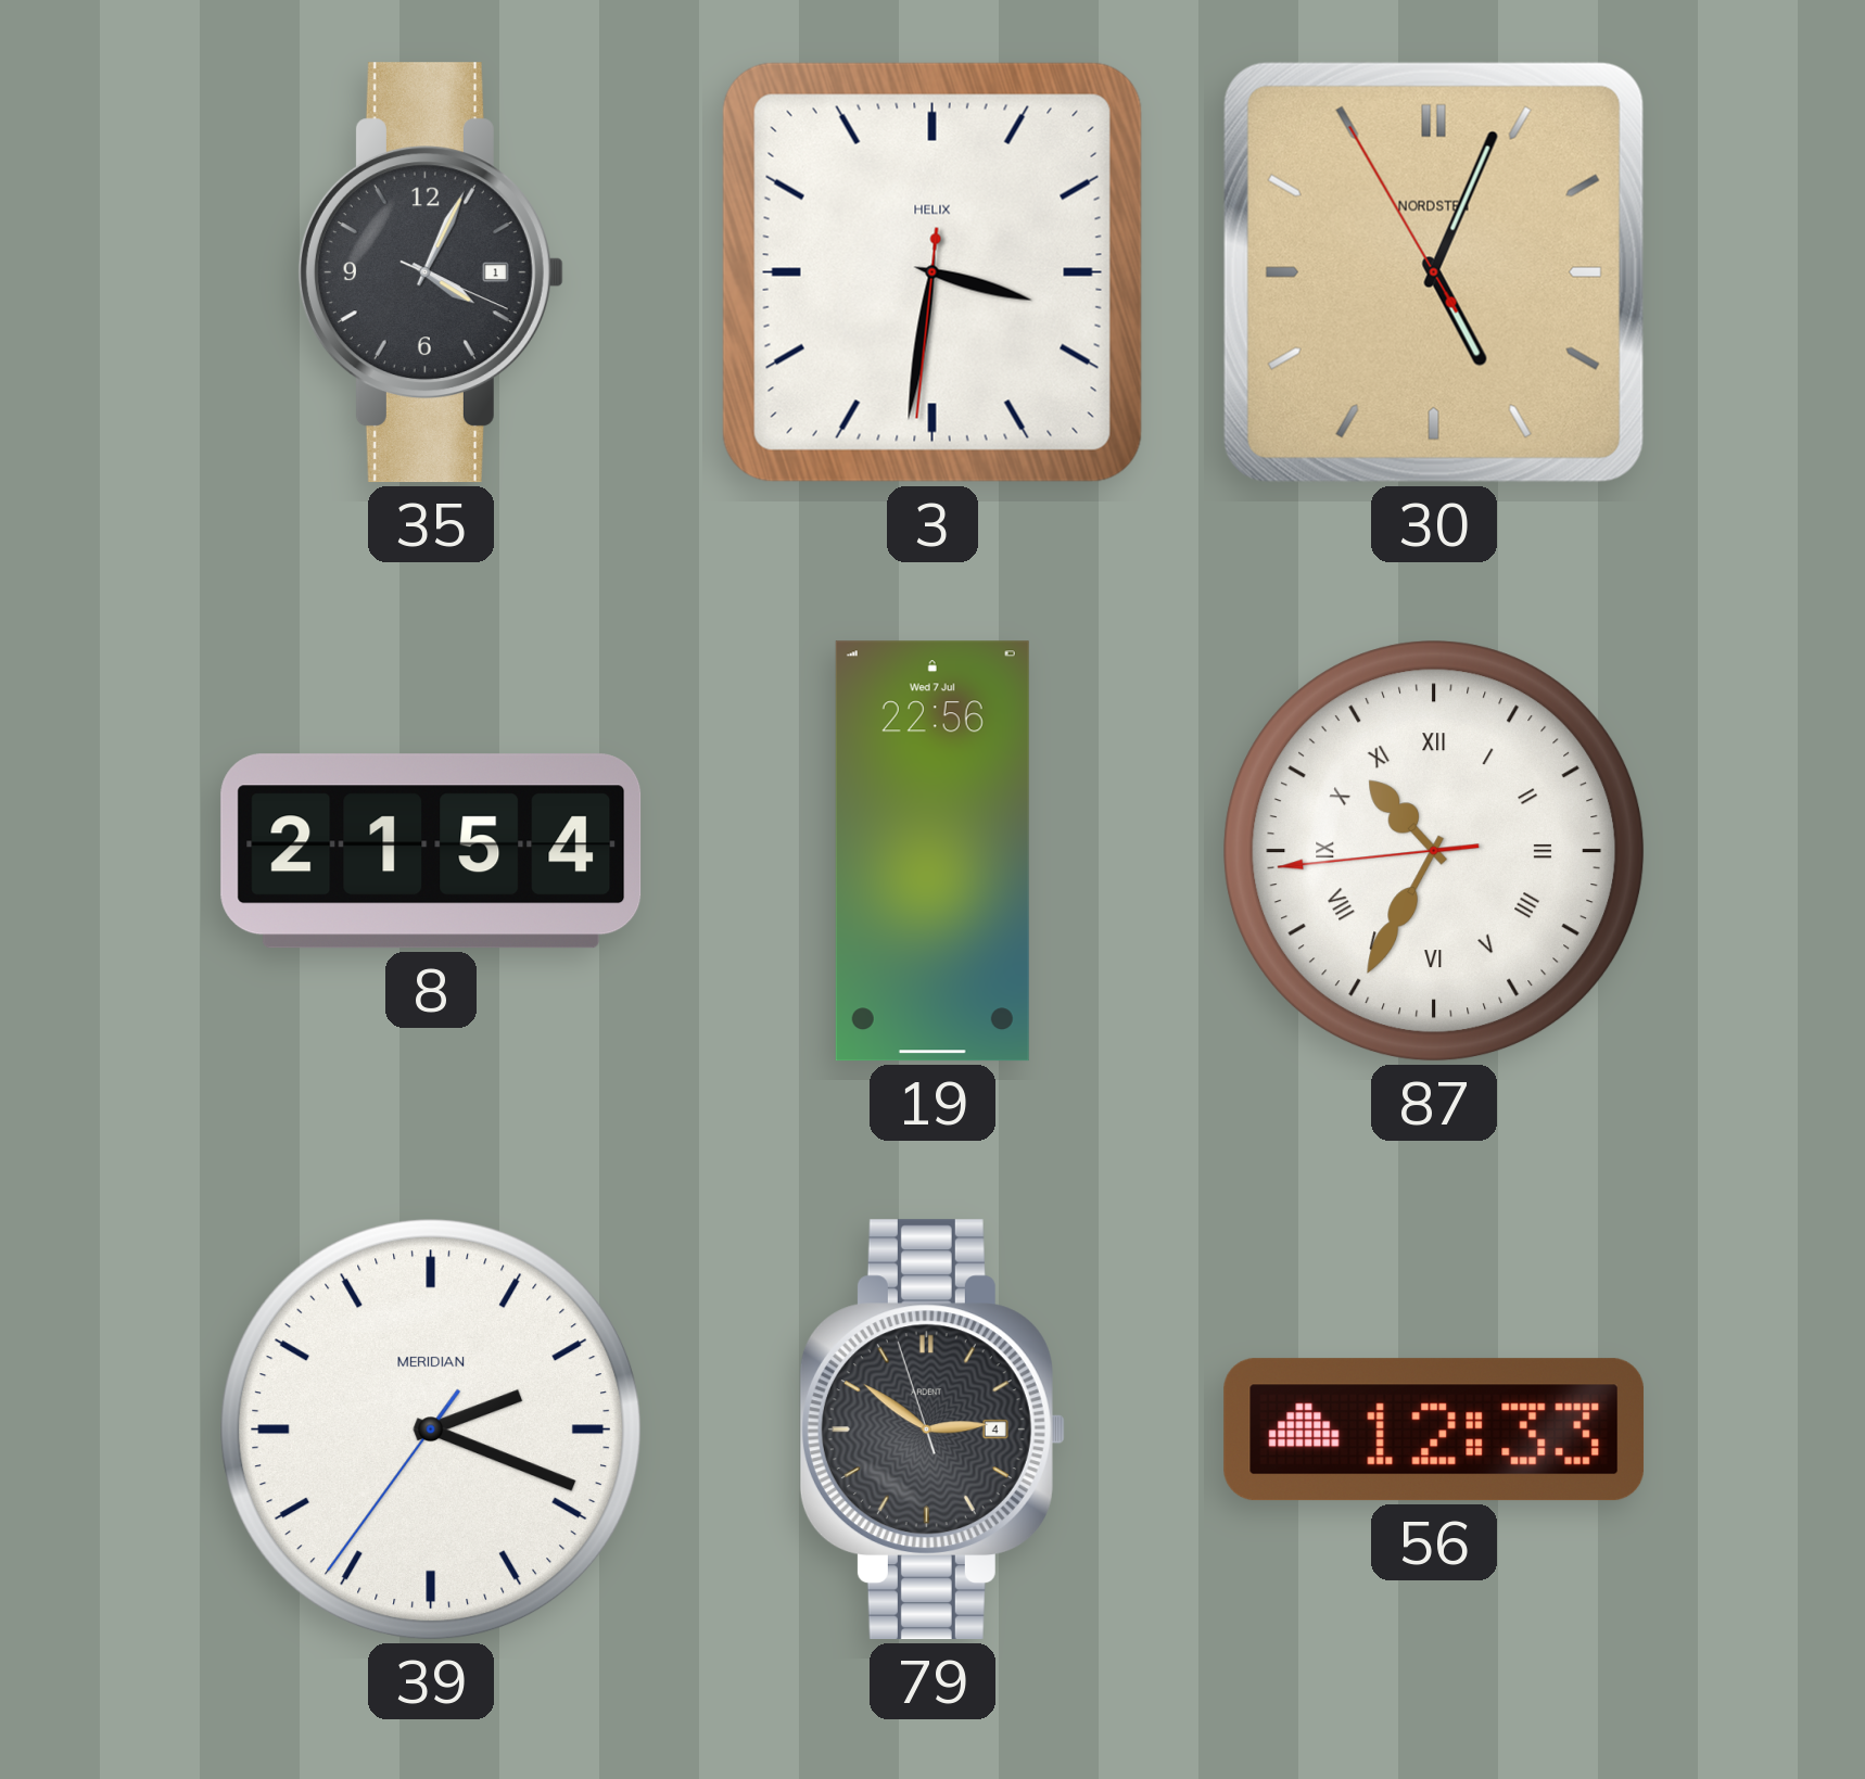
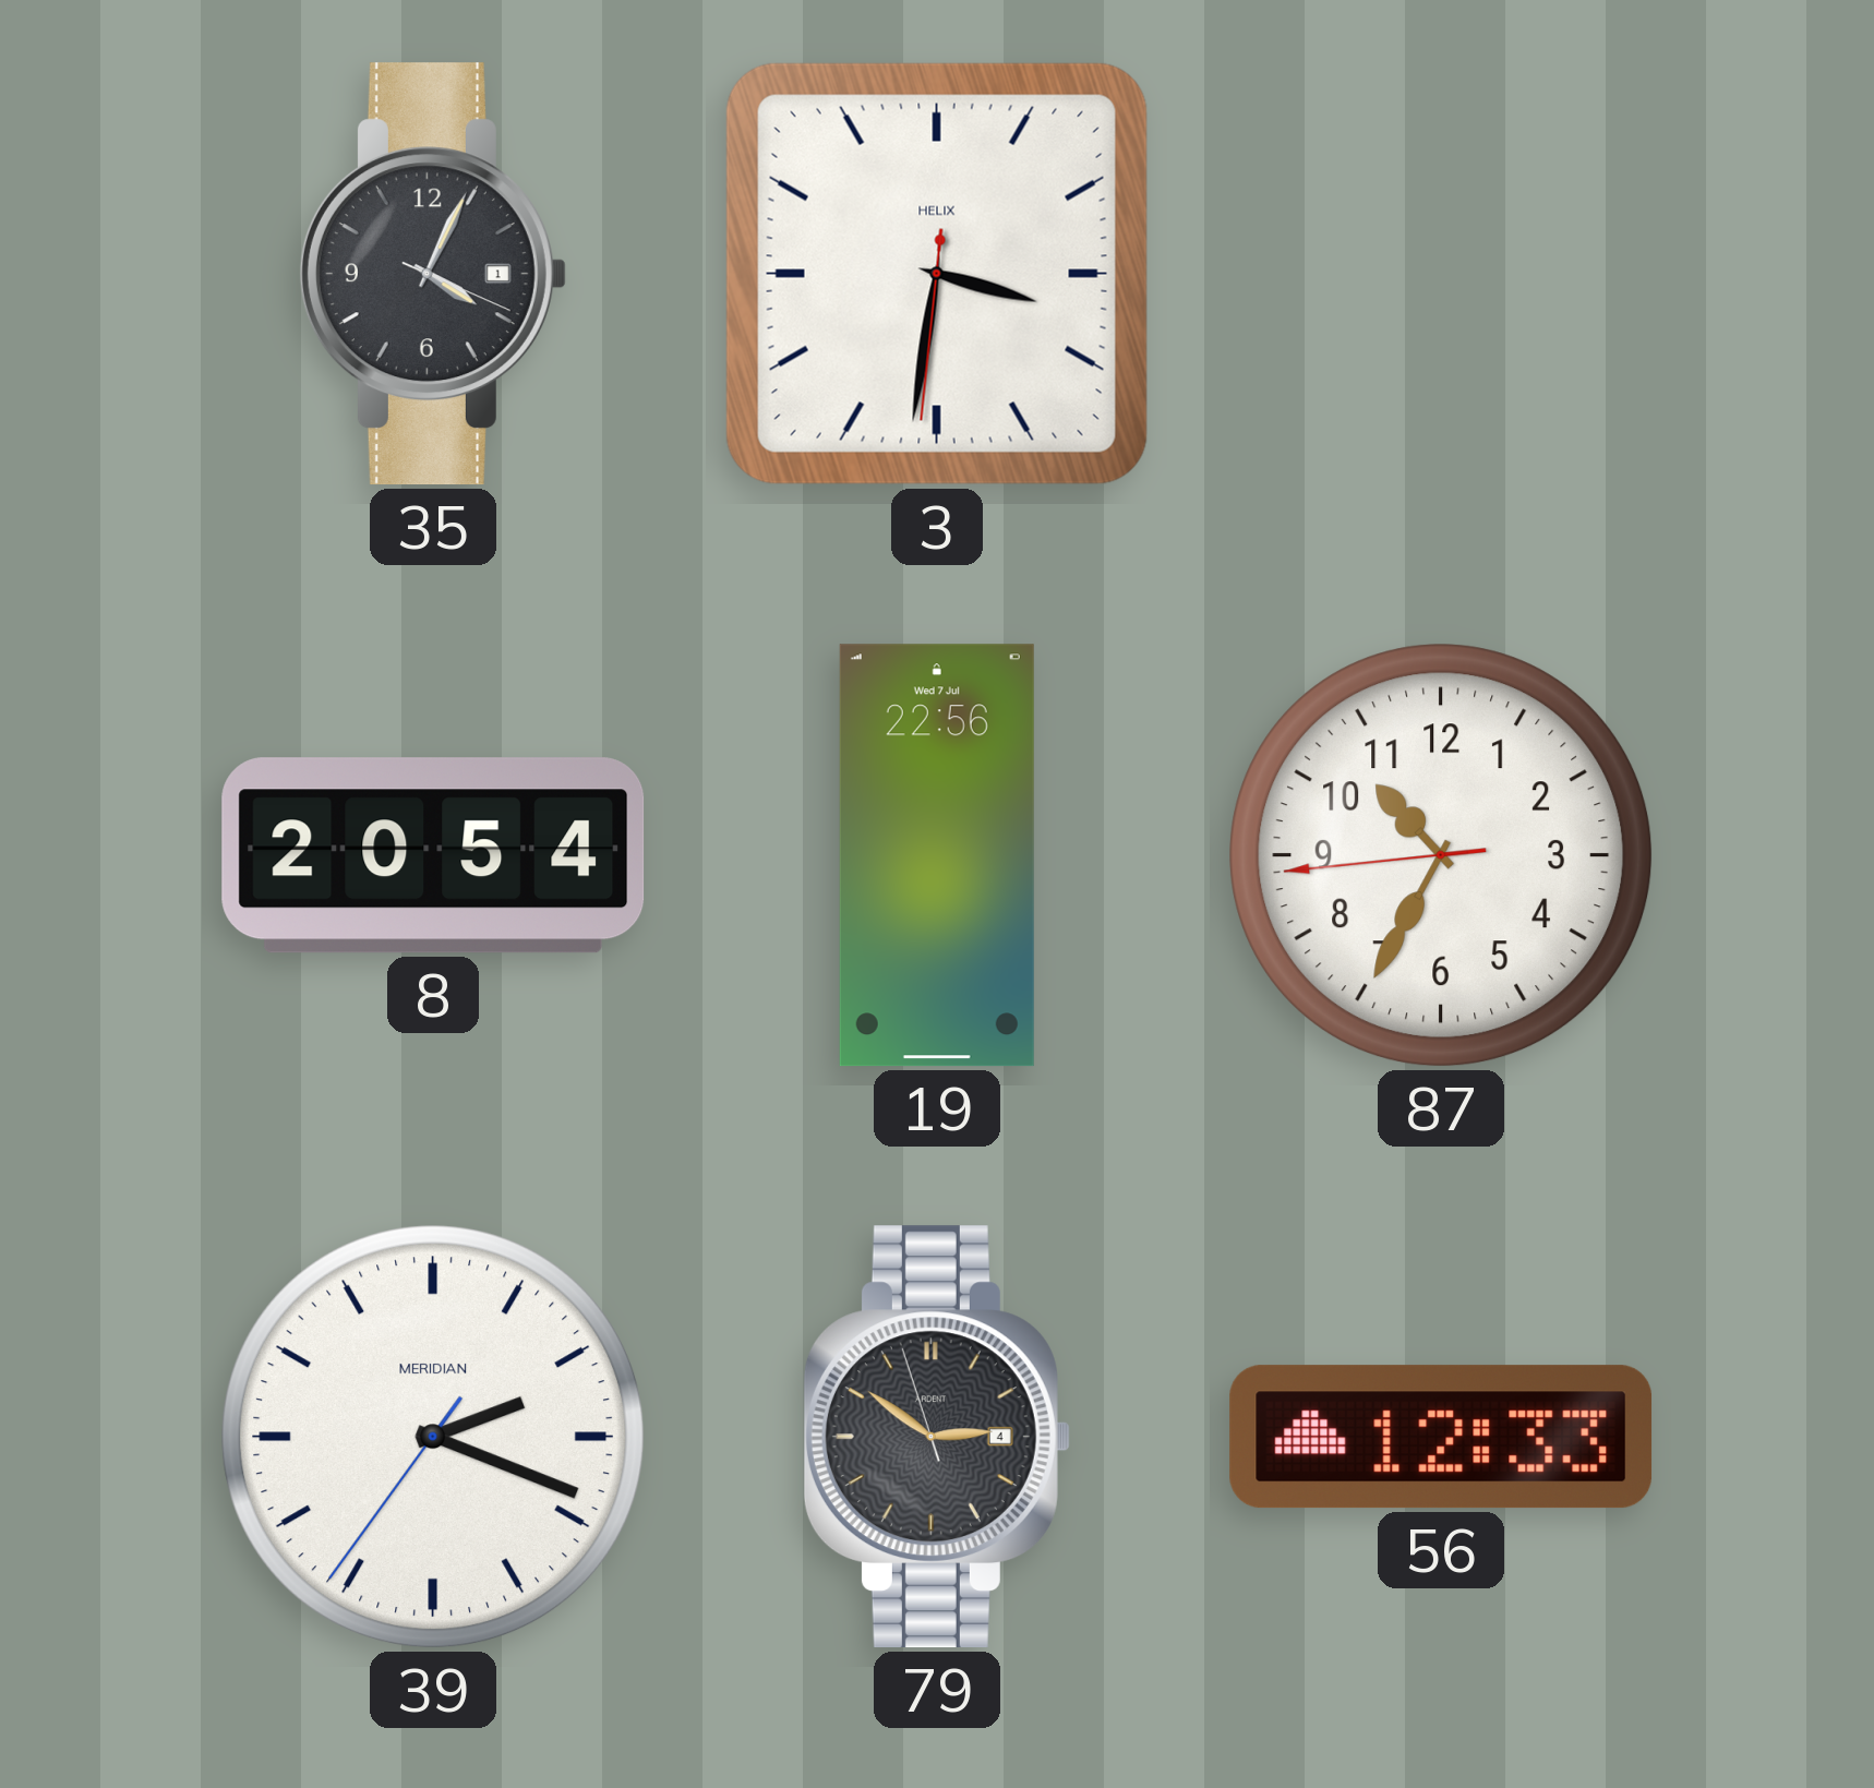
30: 5:03 -> none
8: 21:54 -> 20:54
87 numerals: Roman -> Arabic
